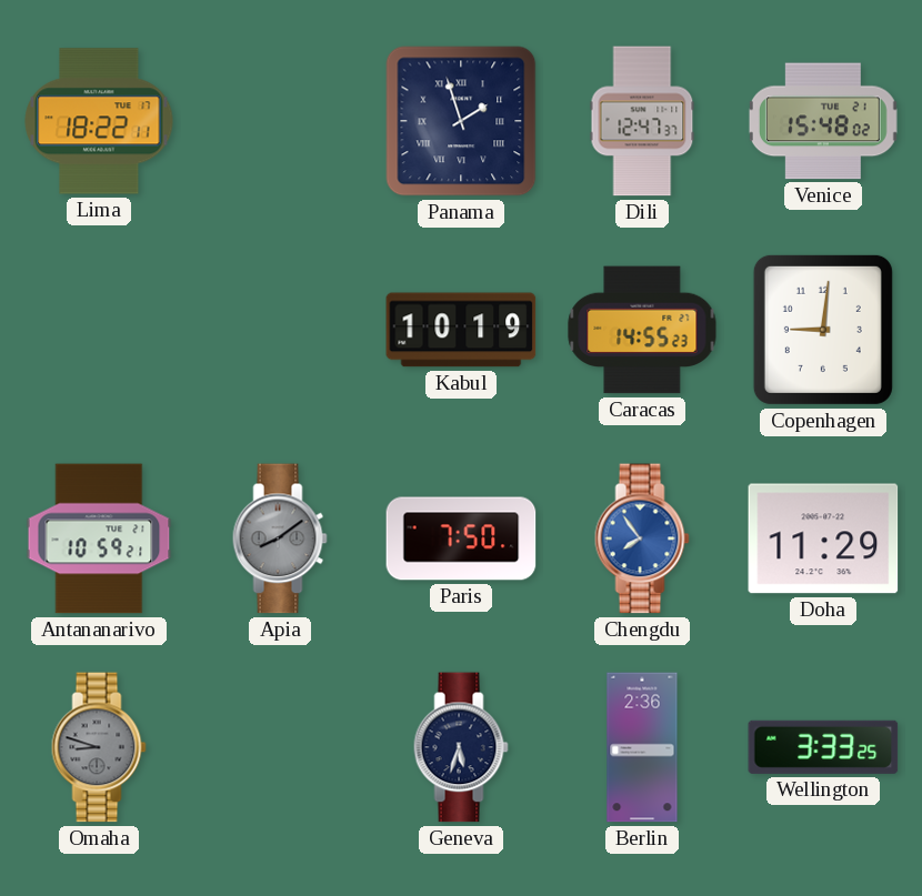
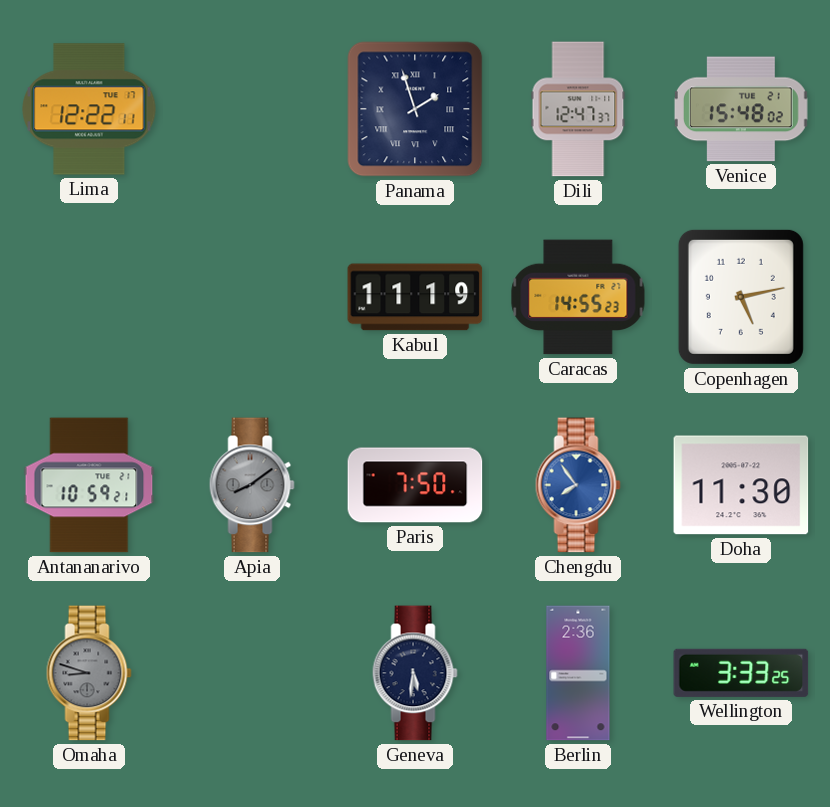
Lima: 18:22 -> 12:22
Kabul: 10:19 -> 11:19
Copenhagen: 9:01 -> 5:13
Doha: 11:29 -> 11:30
Geneva: 5:33 -> 5:31
